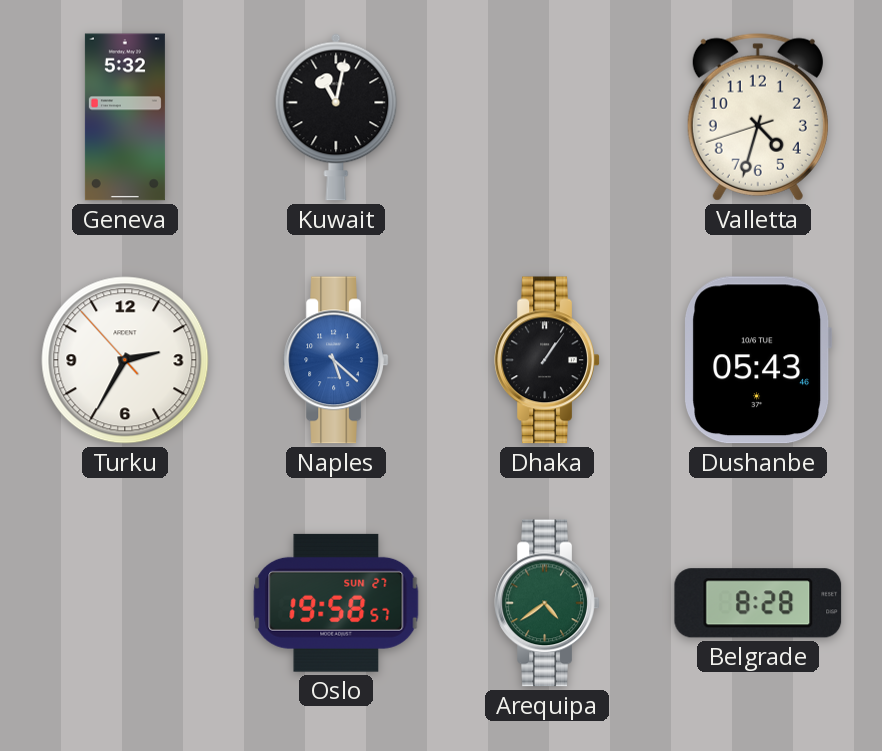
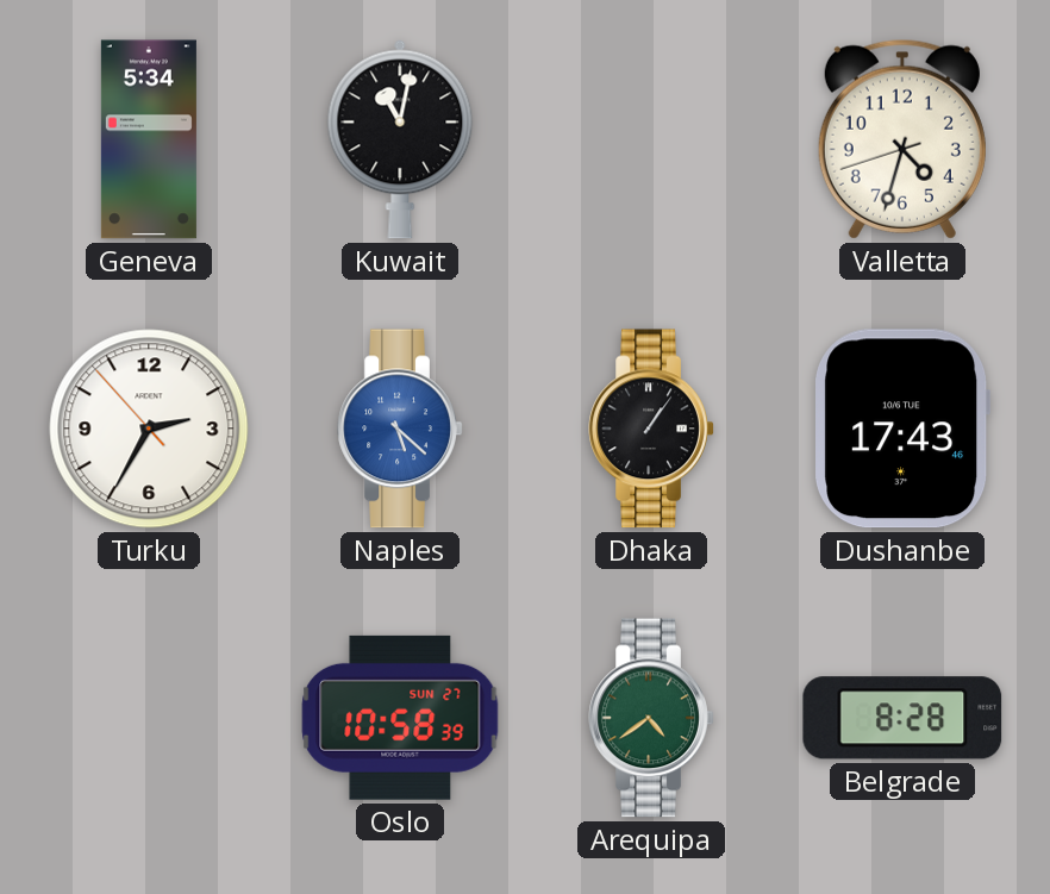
Geneva: 5:32 -> 5:34
Dushanbe: 05:43 -> 17:43
Oslo: 19:58 -> 10:58
